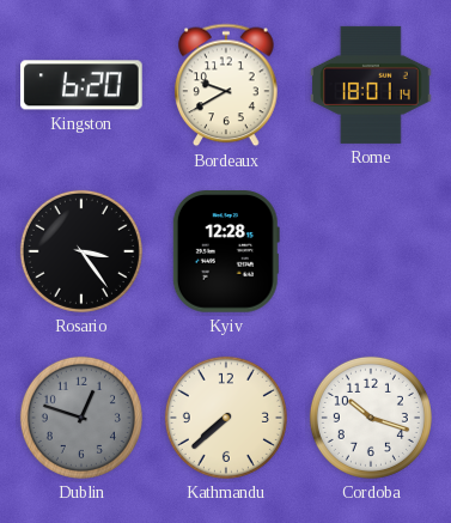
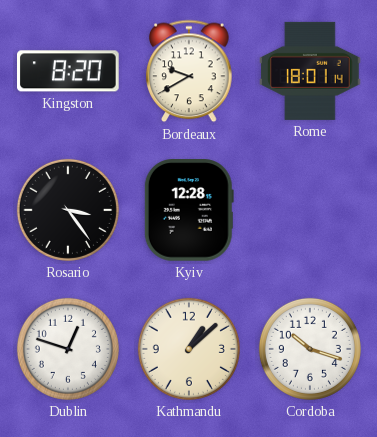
Kingston: 6:20 -> 8:20
Dublin dial: grey -> white
Kathmandu: 7:38 -> 1:08
